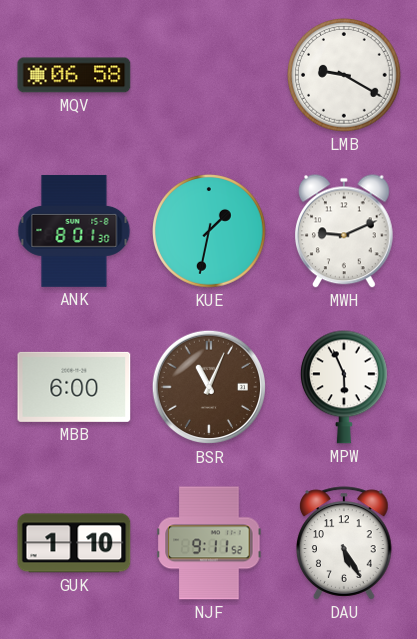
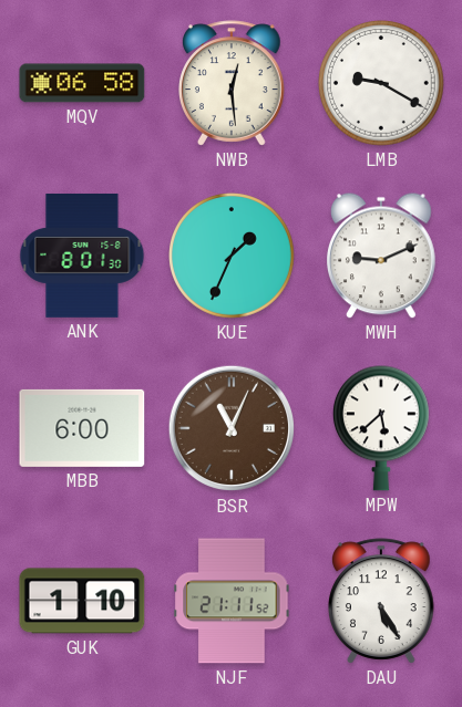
NWB: none -> 12:29
KUE: 1:32 -> 1:34
MPW: 5:56 -> 5:38
NJF: 9:11 -> 21:11
